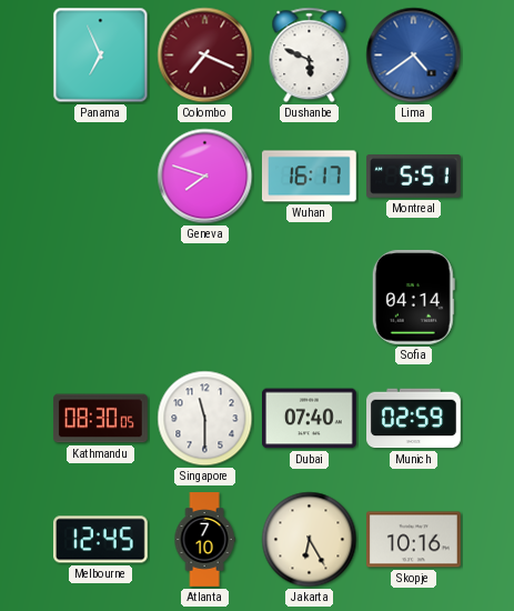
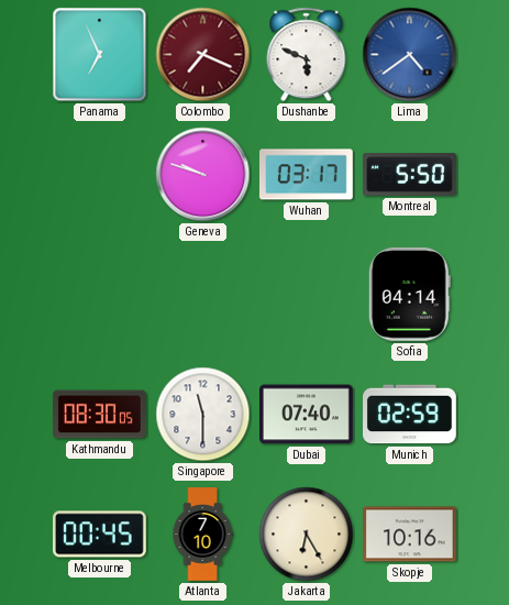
Geneva: 7:48 -> 9:48
Wuhan: 16:17 -> 03:17
Montreal: 5:51 -> 5:50
Melbourne: 12:45 -> 00:45
